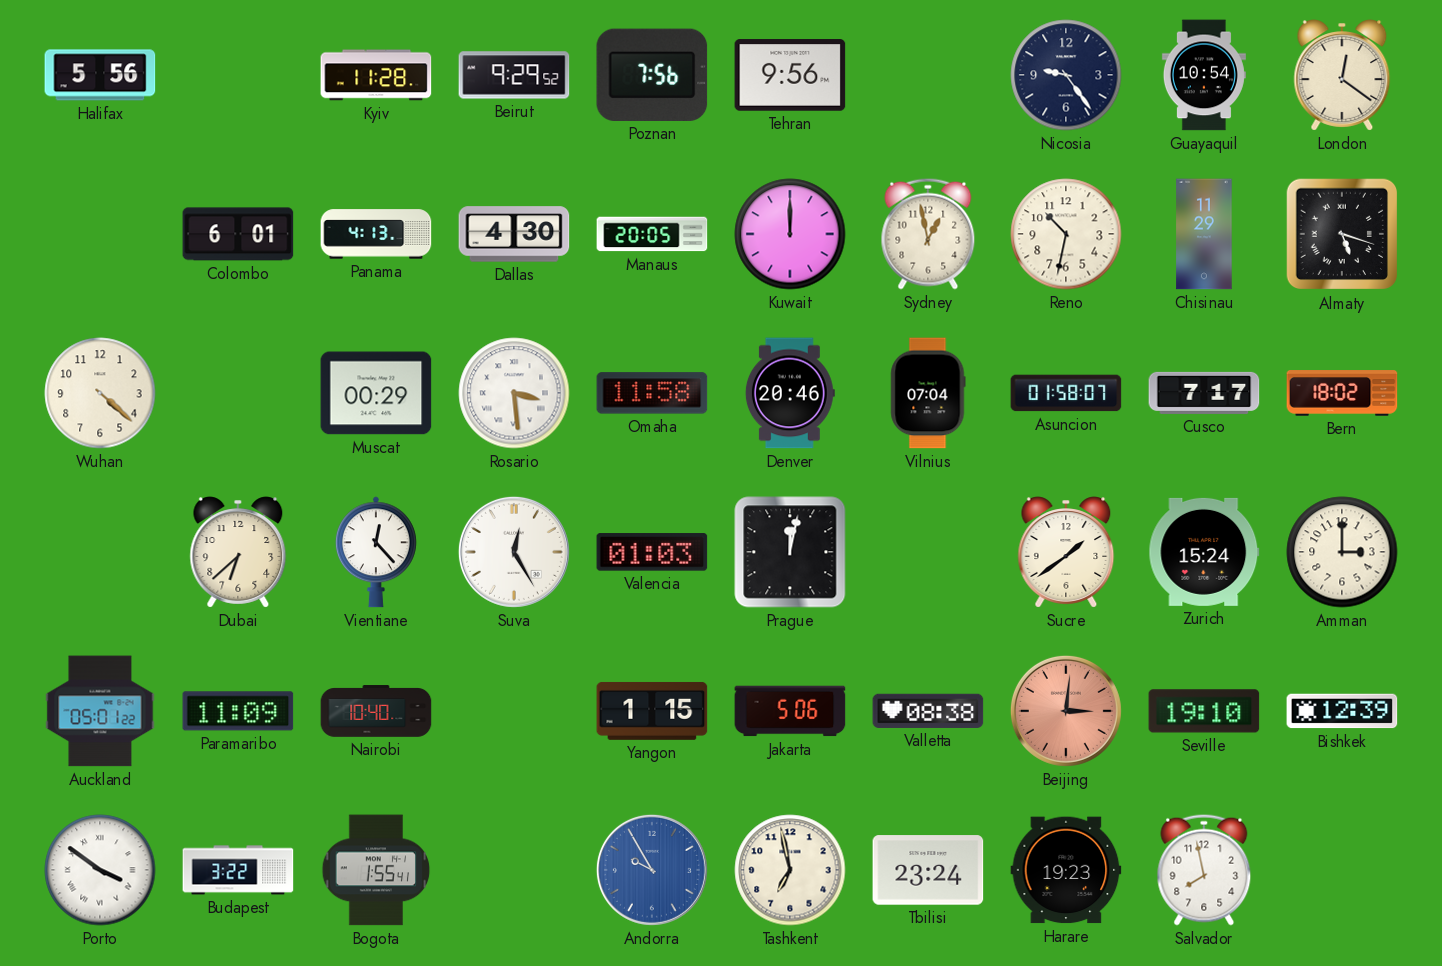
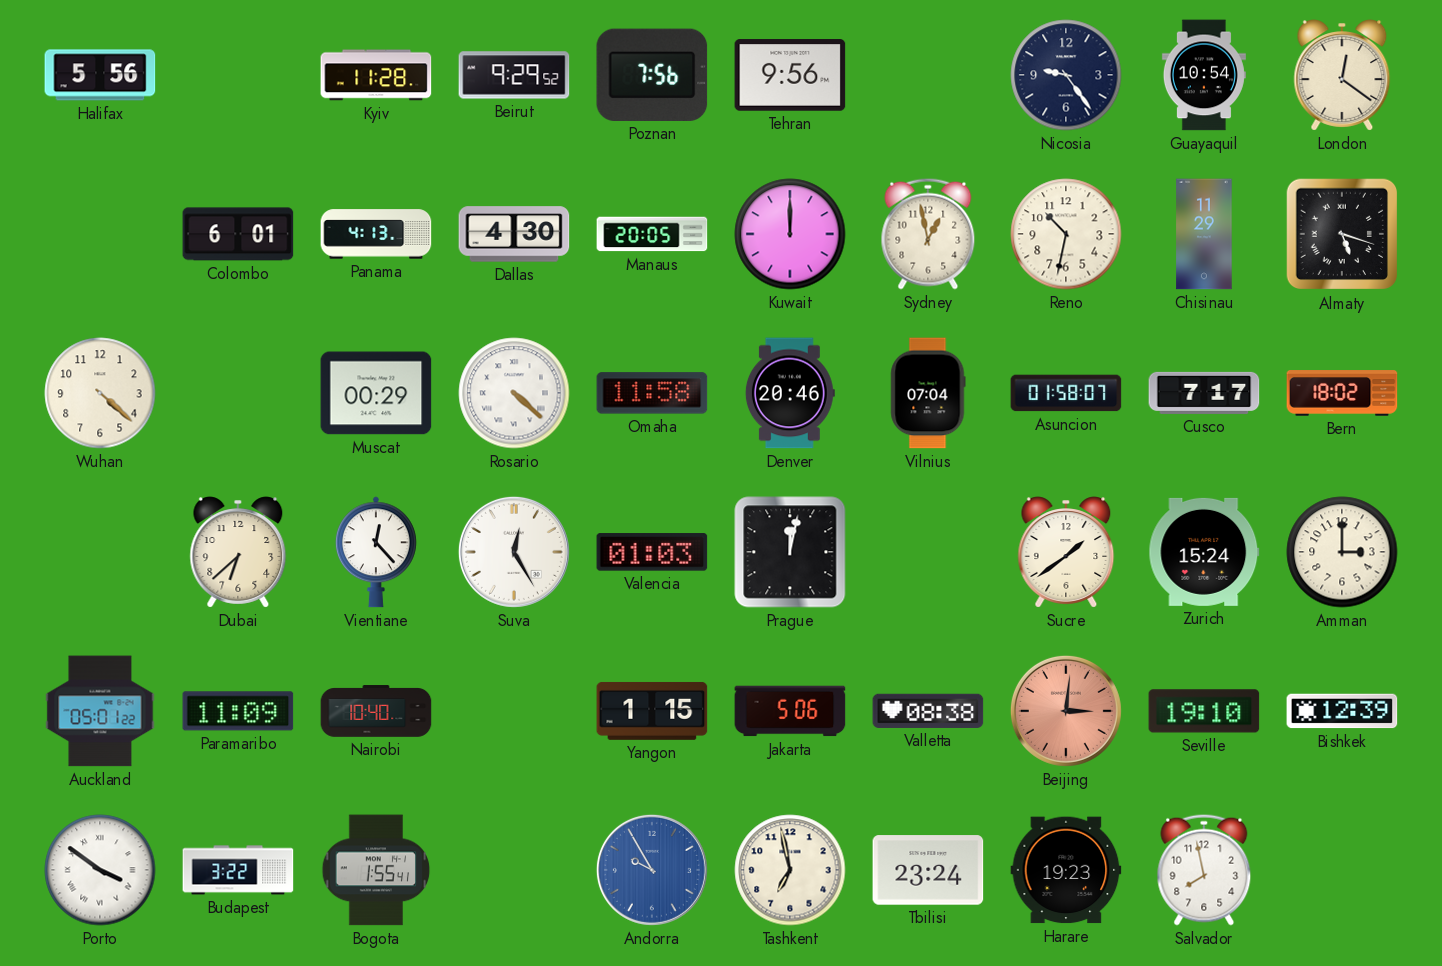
Rosario: 3:29 -> 4:22
